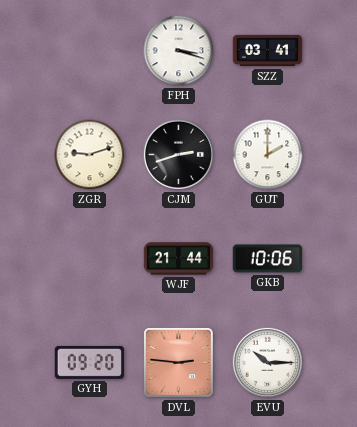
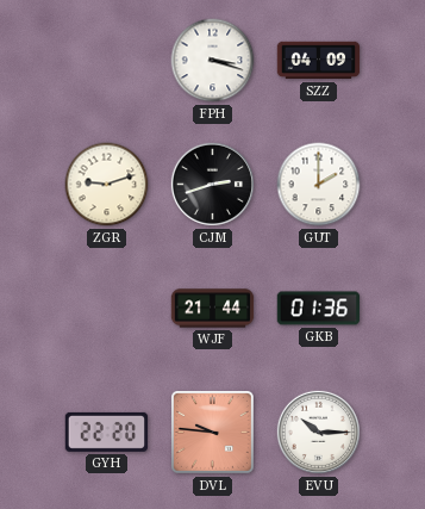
SZZ: 03:41 -> 04:09
GKB: 10:06 -> 01:36
GYH: 09:20 -> 22:20
DVL: 2:46 -> 9:46
